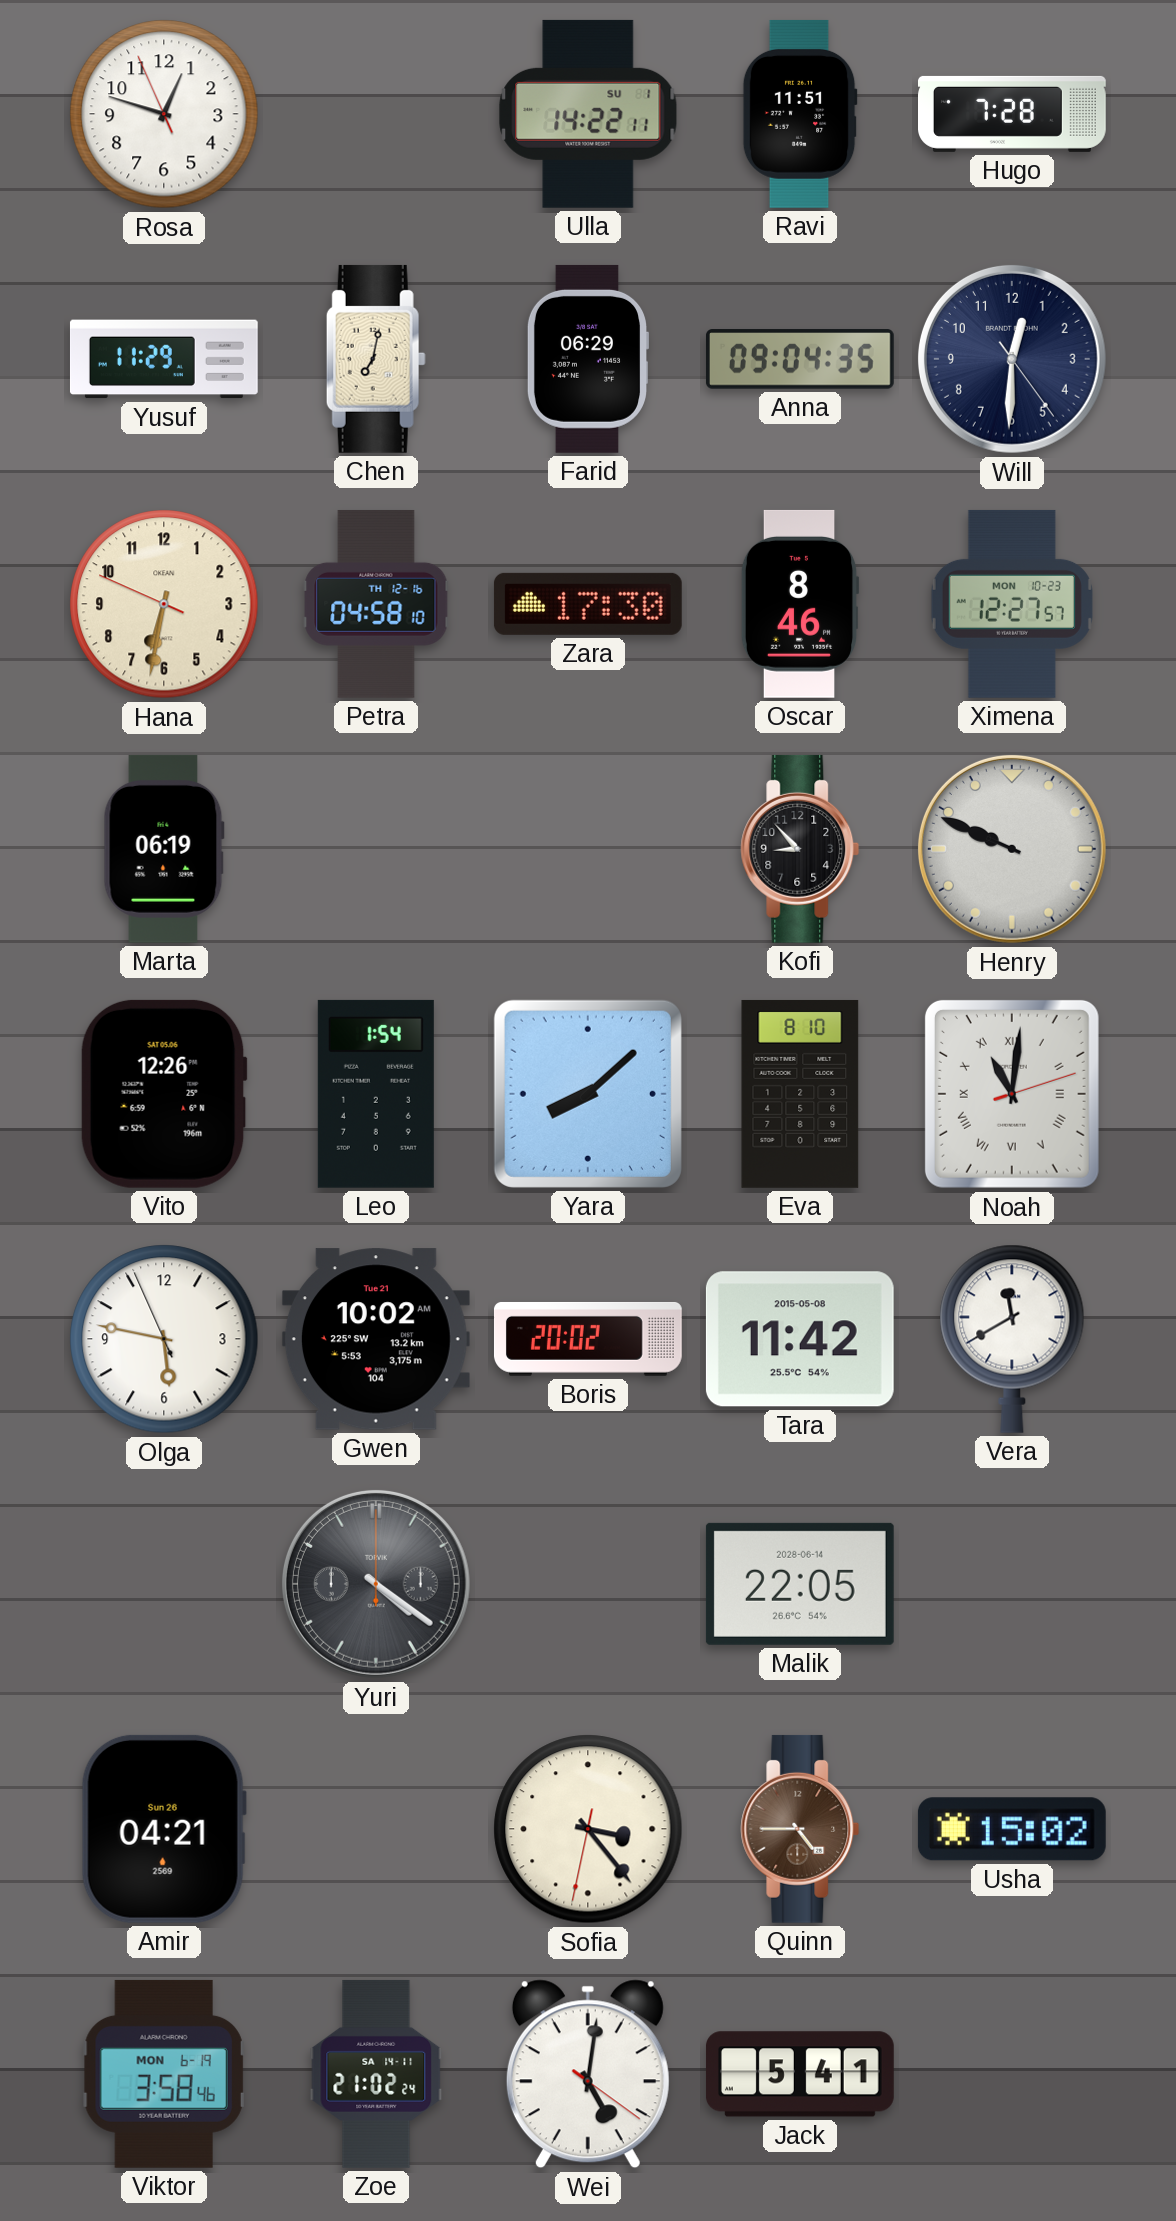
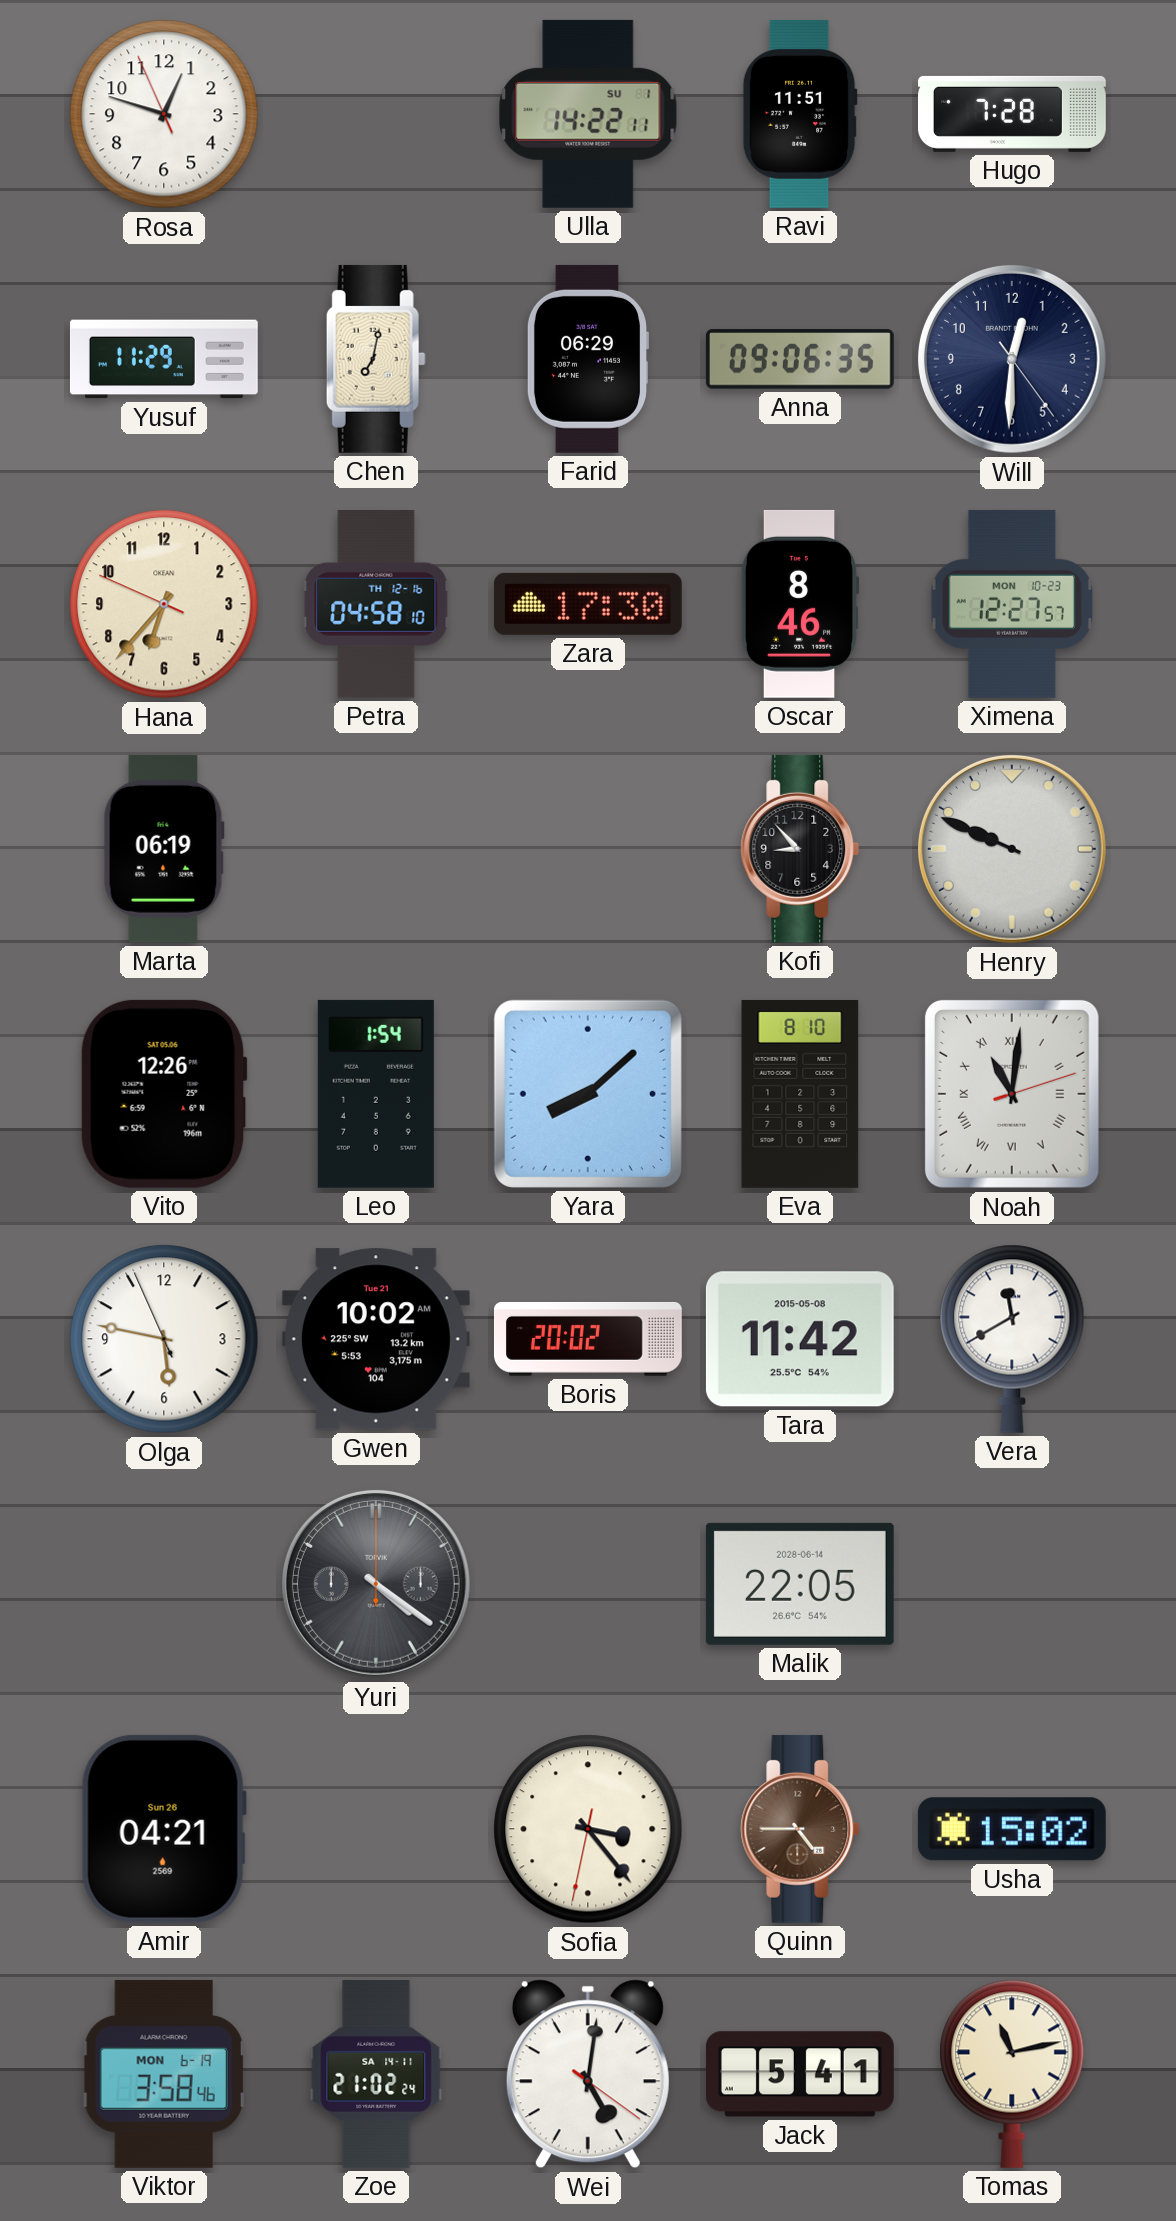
Anna: 09:04 -> 09:06
Hana: 6:31 -> 6:36
Tomas: none -> 11:13
